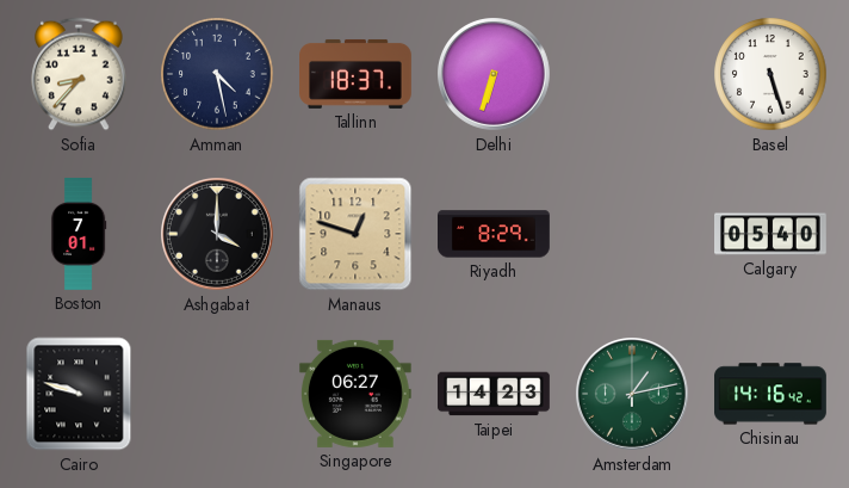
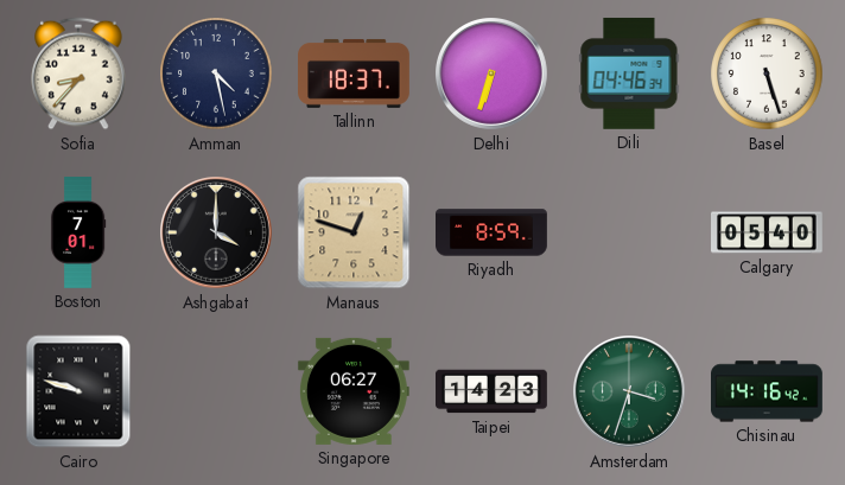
Dili: none -> 04:46
Riyadh: 8:29 -> 8:59
Amsterdam: 1:13 -> 3:33
